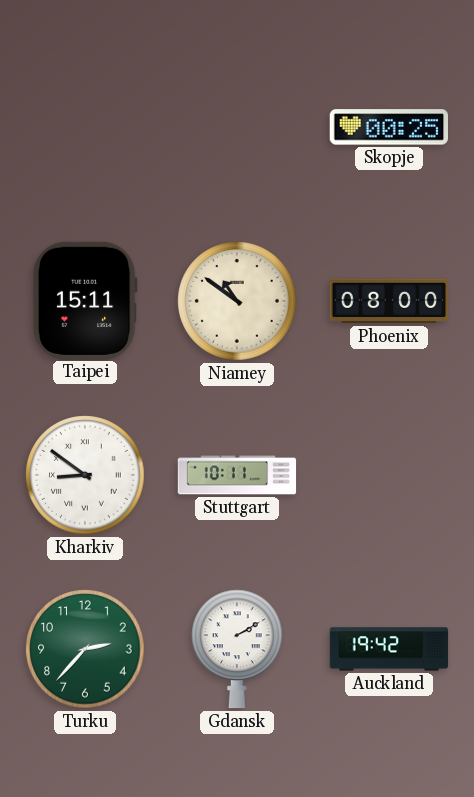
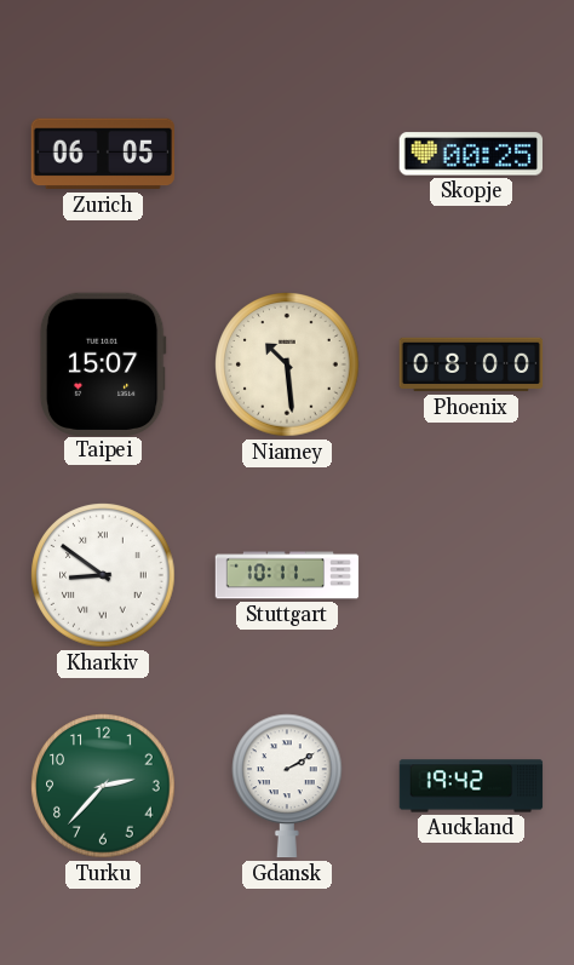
Zurich: none -> 06:05
Taipei: 15:11 -> 15:07
Niamey: 10:51 -> 10:29
